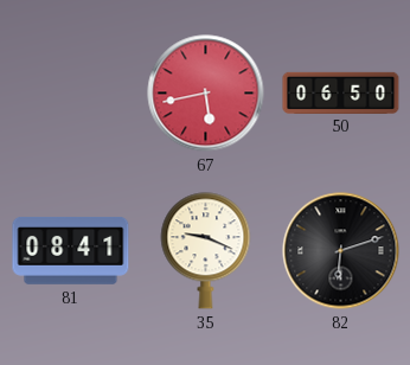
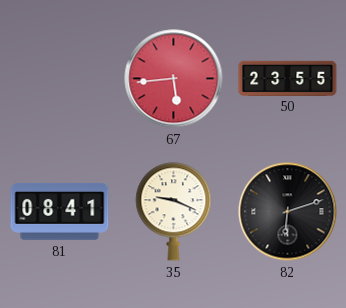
67: 5:43 -> 5:44
50: 06:50 -> 23:55
